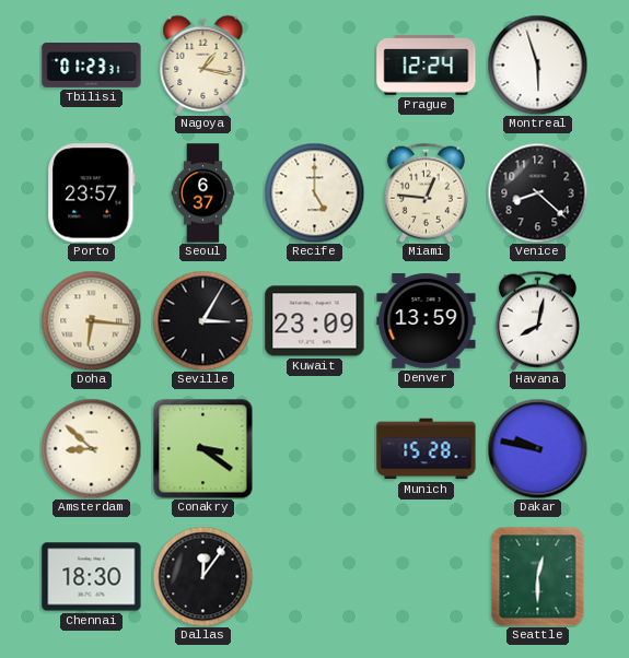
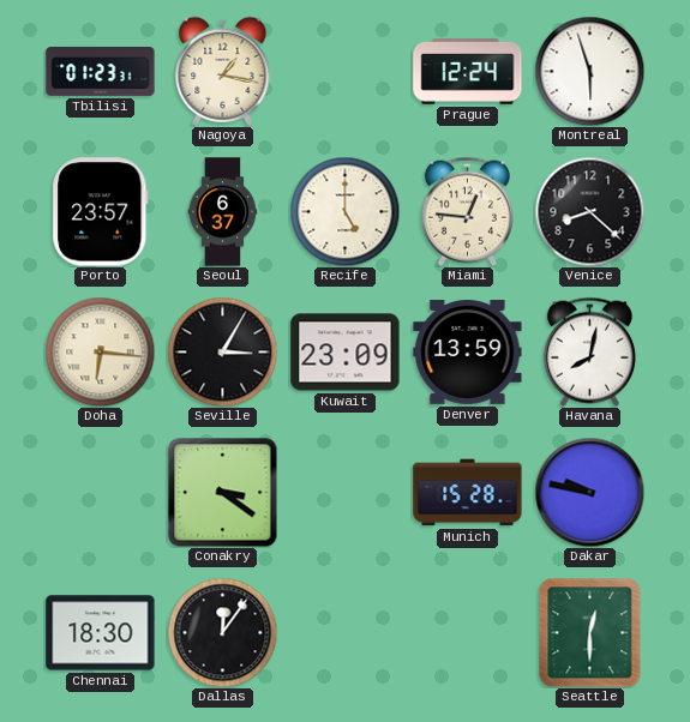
Amsterdam: 8:52 -> none
